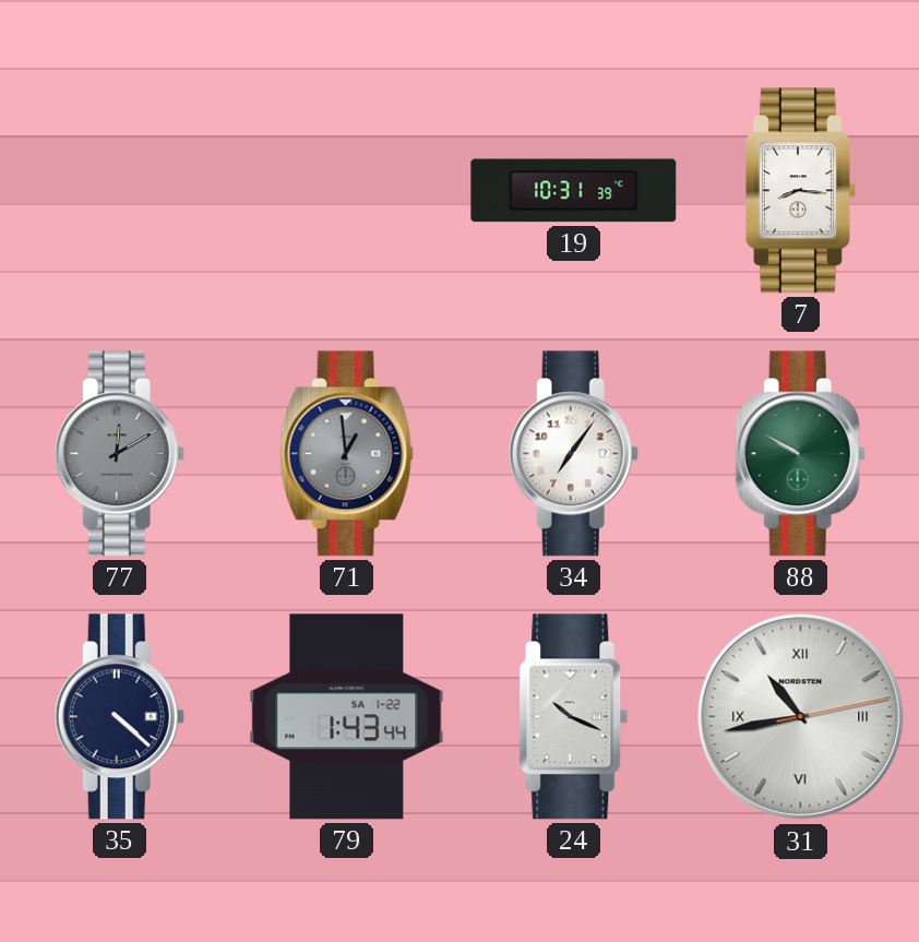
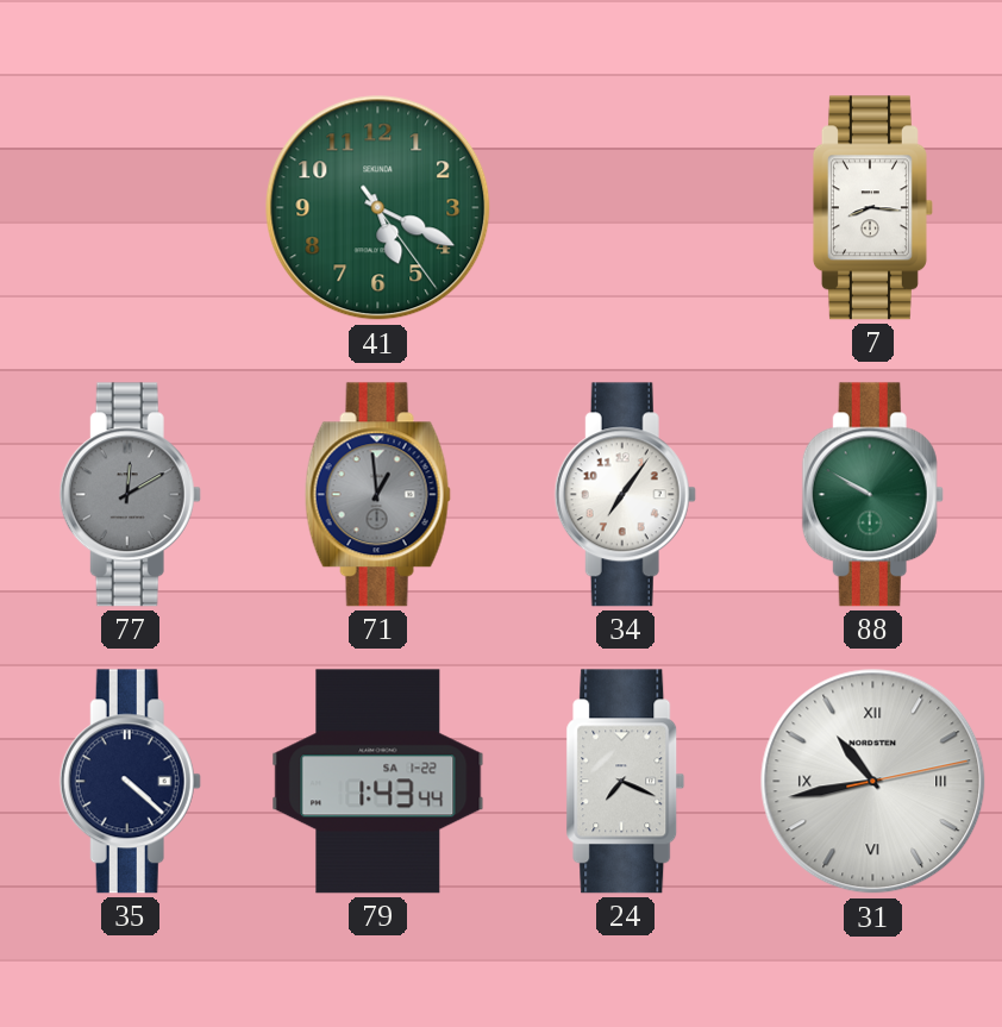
41: none -> 5:19
19: 10:31 -> none
24: 10:19 -> 7:19
